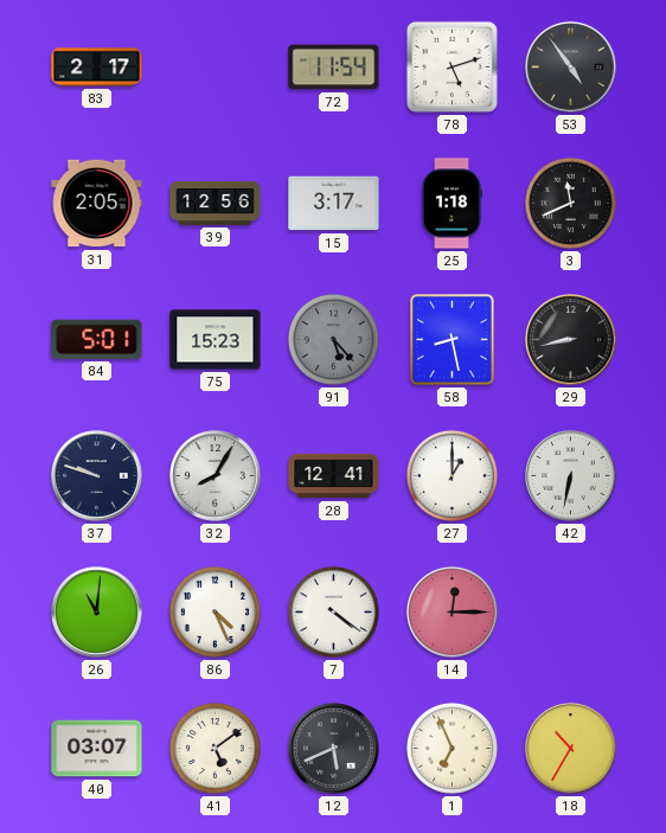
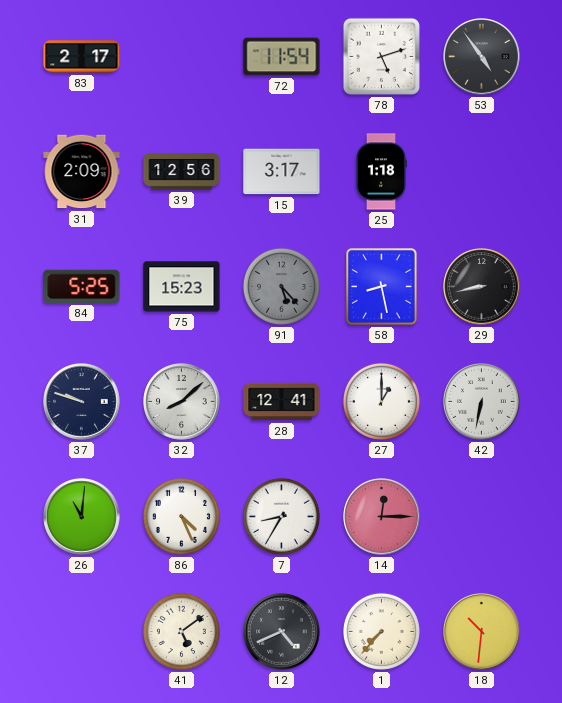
31: 2:05 -> 2:09
3: 11:41 -> none
84: 5:01 -> 5:25
32: 8:05 -> 8:08
7: 4:21 -> 8:35
40: 03:07 -> none
12: 5:41 -> 4:41
1: 6:56 -> 7:37
18: 10:35 -> 10:31
